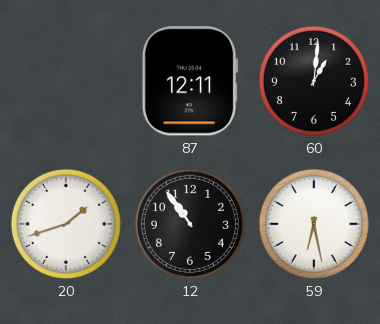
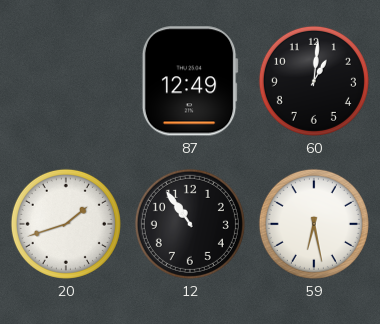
87: 12:11 -> 12:49
